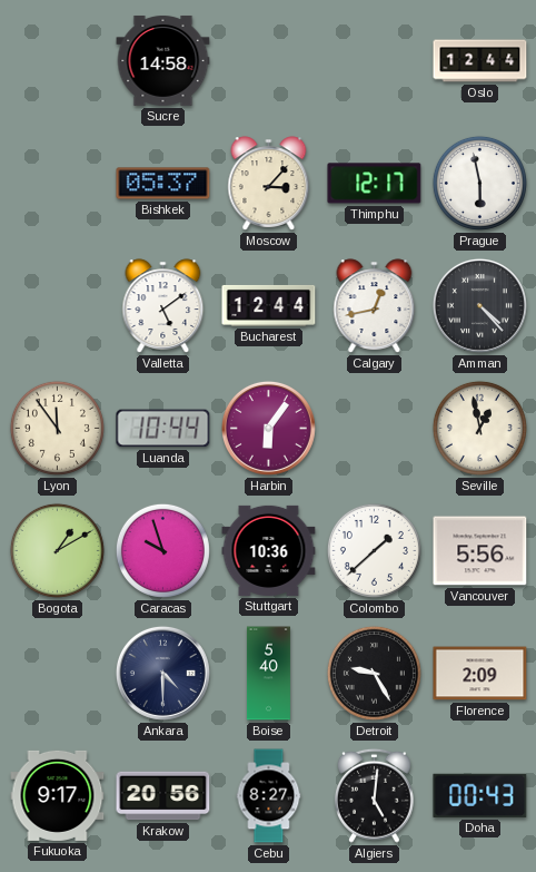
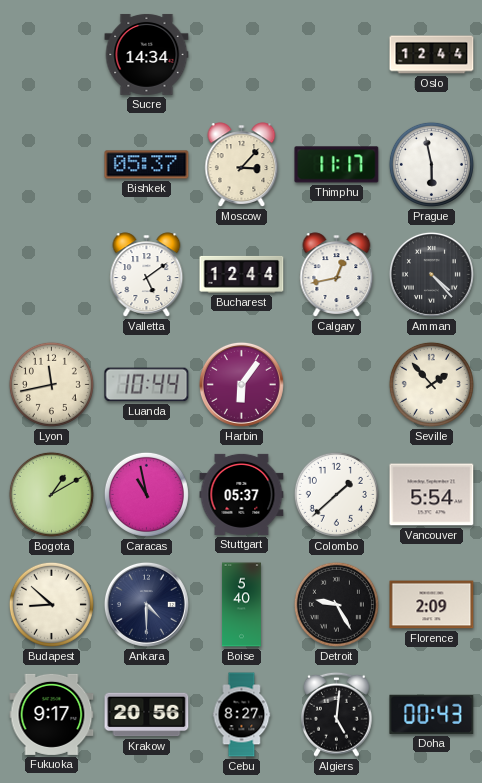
Sucre: 14:58 -> 14:34
Thimphu: 12:17 -> 11:17
Lyon: 11:54 -> 11:43
Seville: 12:58 -> 1:53
Caracas: 9:57 -> 10:58
Stuttgart: 10:36 -> 05:37
Vancouver: 5:56 -> 5:54
Budapest: none -> 8:52
